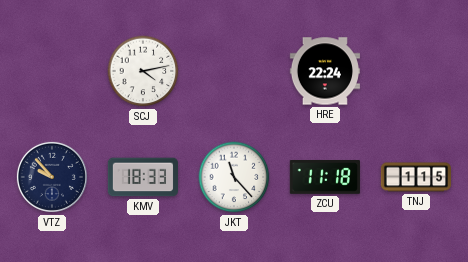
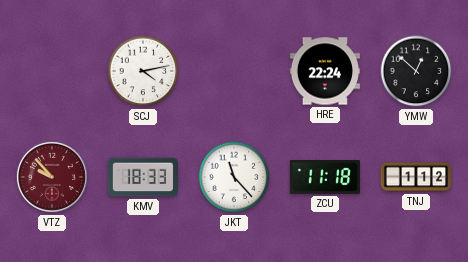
YMW: none -> 12:52
VTZ dial: navy -> burgundy
TNJ: 1:15 -> 1:12
